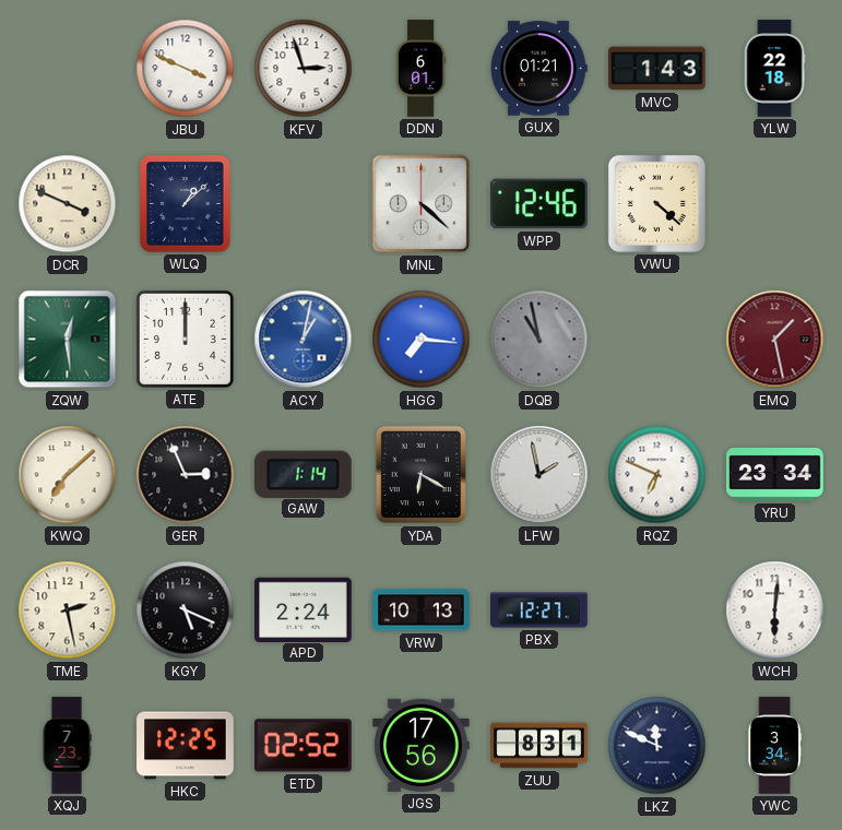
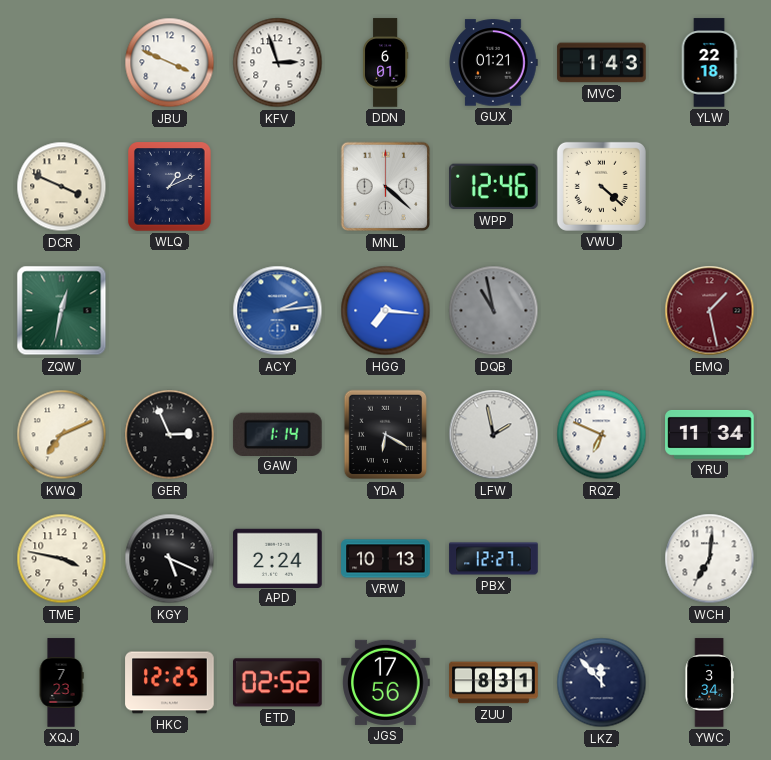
WLQ: 1:08 -> 1:11
ZQW: 12:29 -> 12:32
ATE: 12:00 -> none
ACY: 1:02 -> 2:14
KWQ: 7:08 -> 7:11
YRU: 23:34 -> 11:34
TME: 2:28 -> 3:47
WCH: 6:01 -> 7:01
LKZ: 11:49 -> 11:53
